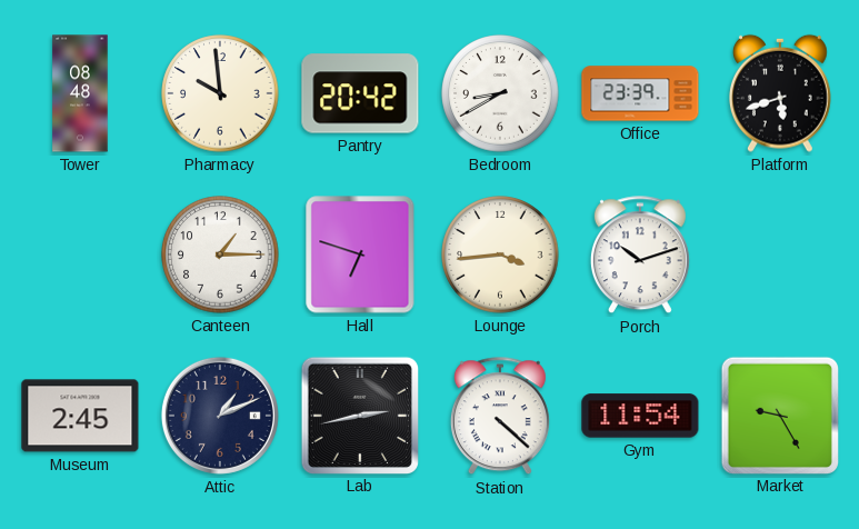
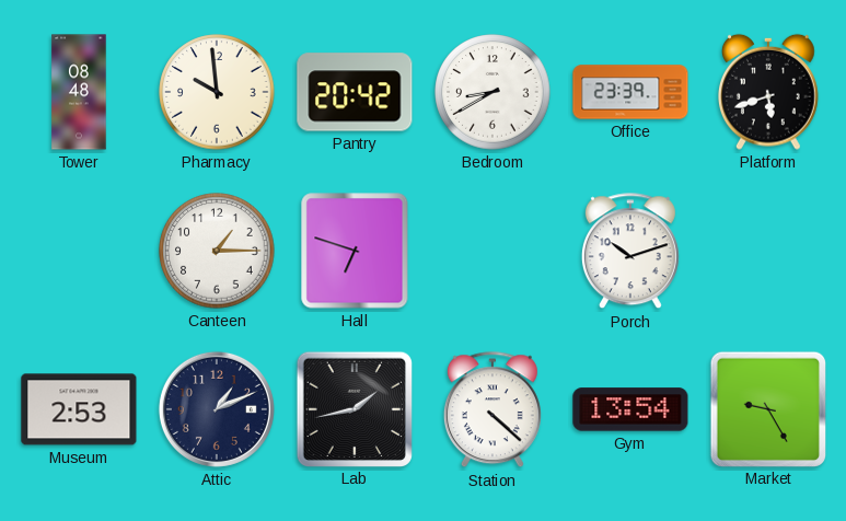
Lounge: 3:44 -> none
Museum: 2:45 -> 2:53
Lab: 2:43 -> 1:43
Gym: 11:54 -> 13:54
